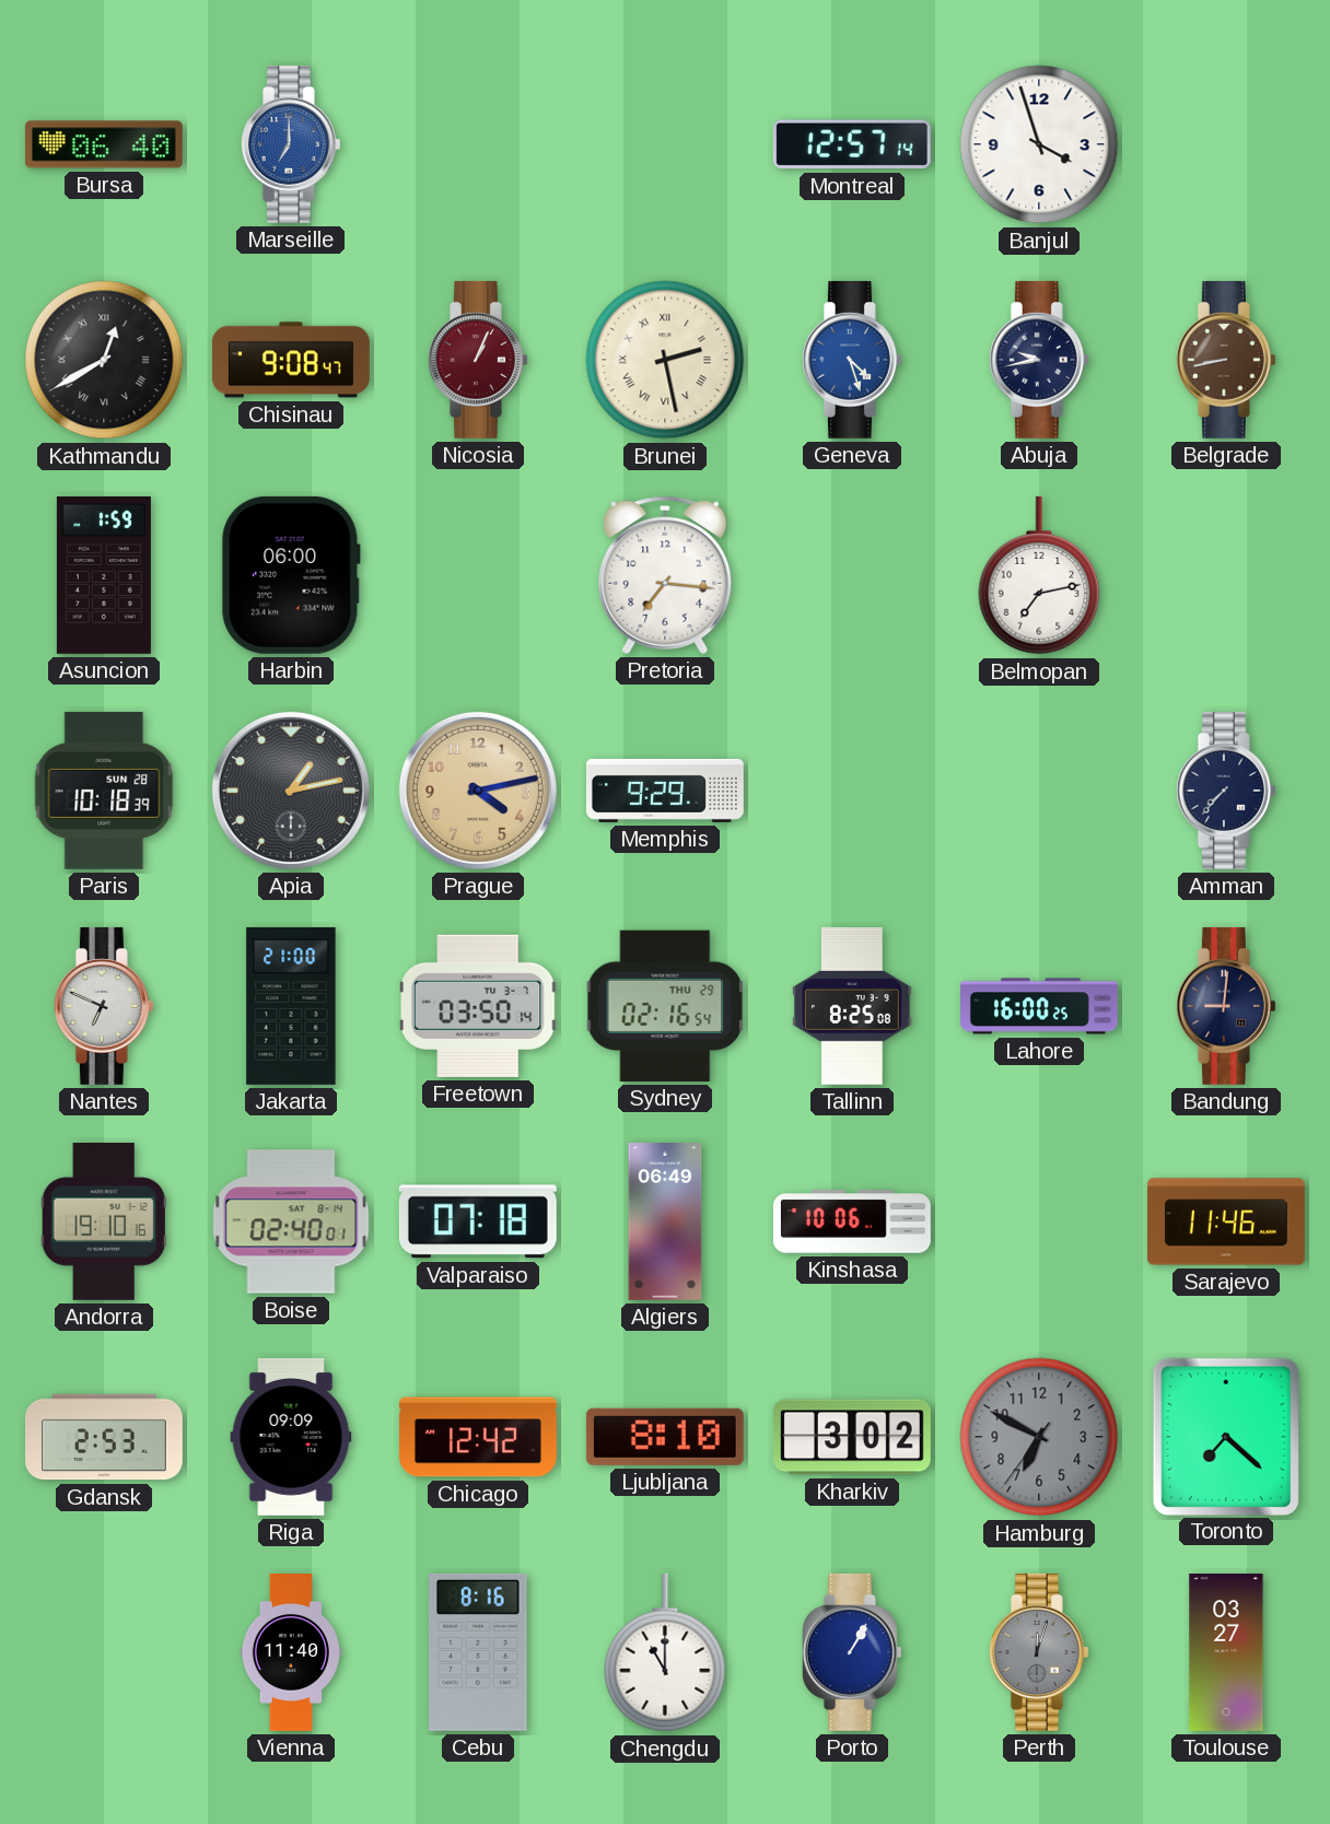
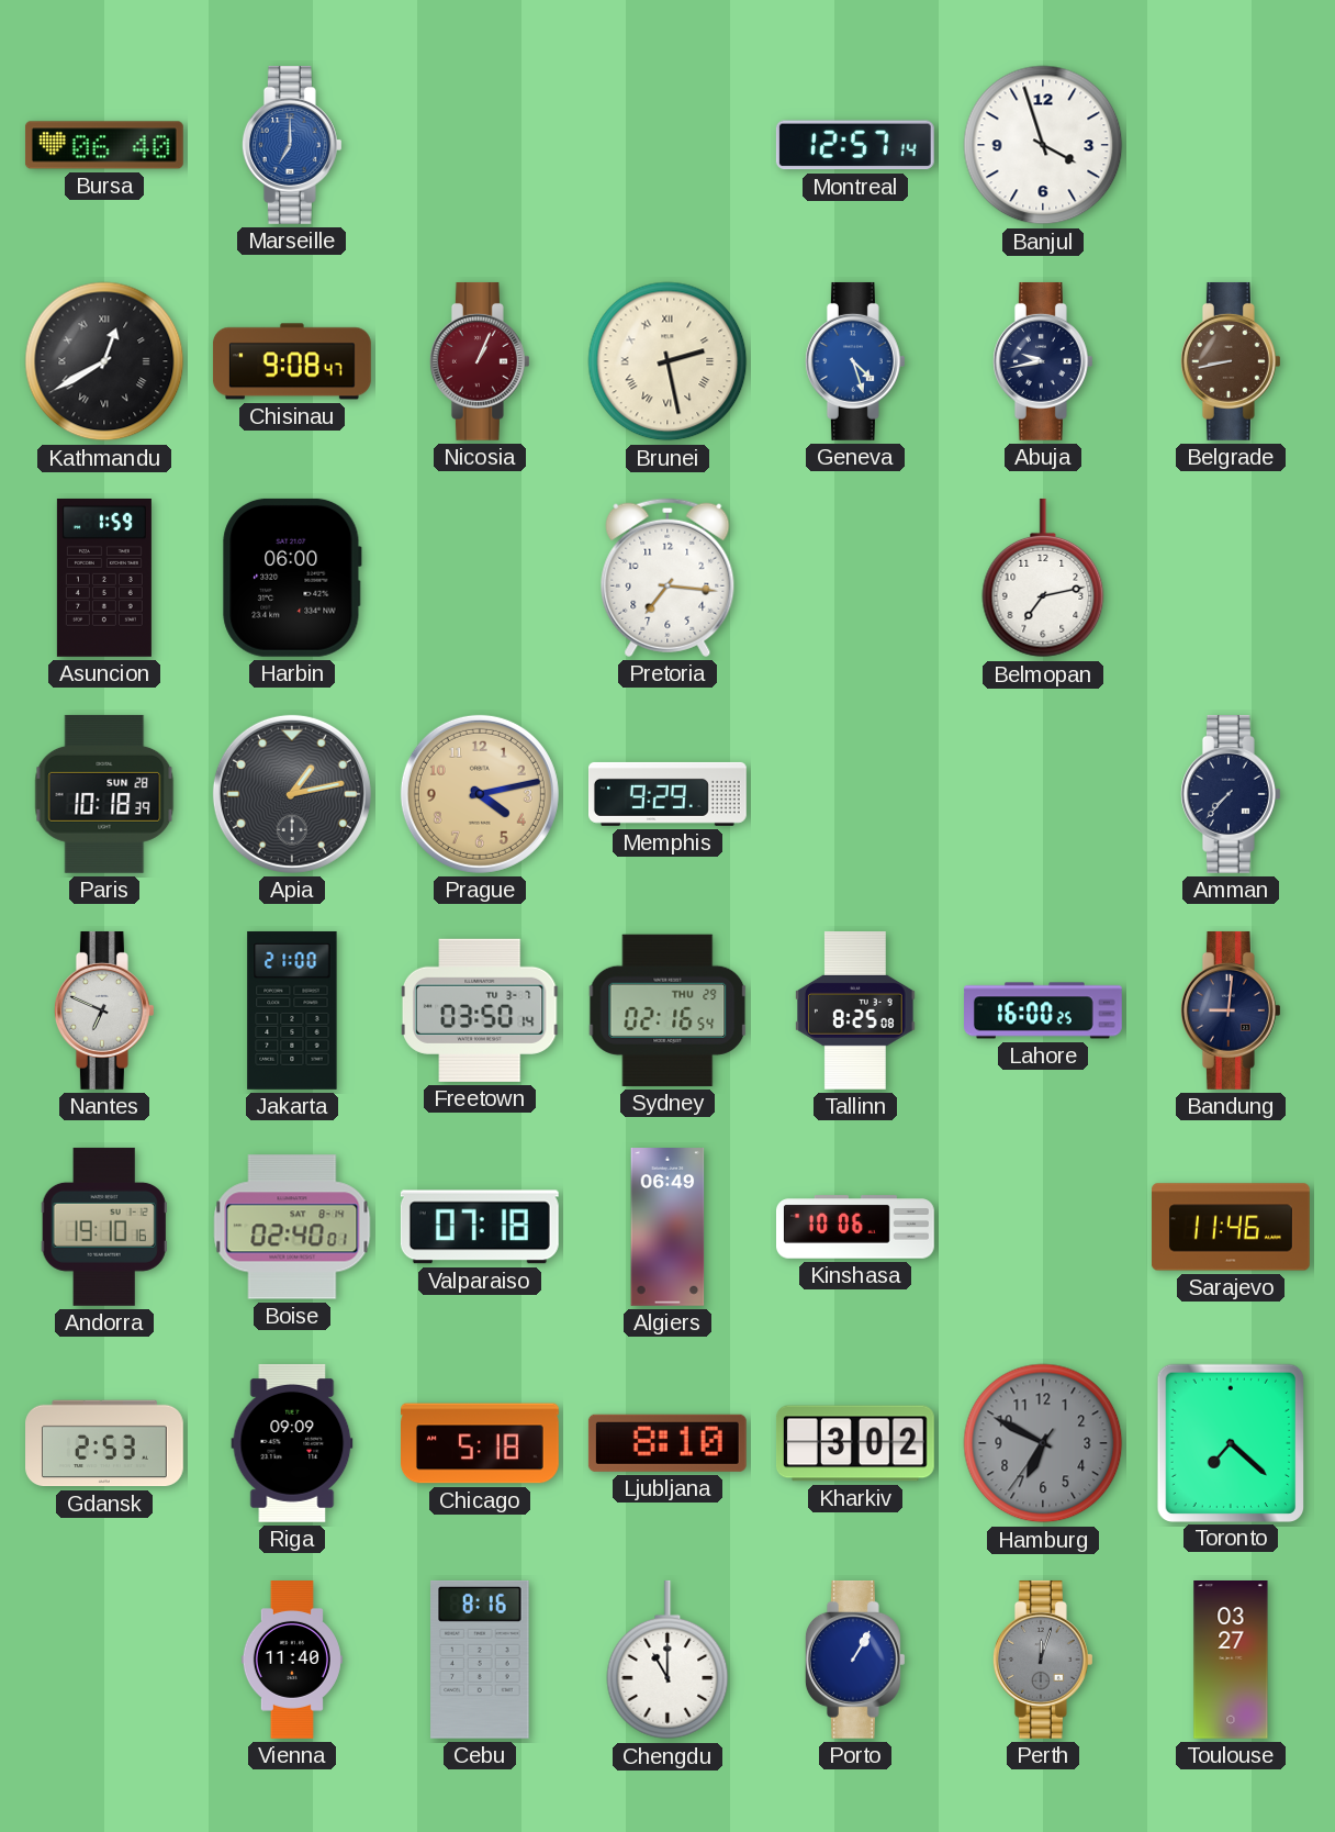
Chicago: 12:42 -> 5:18
